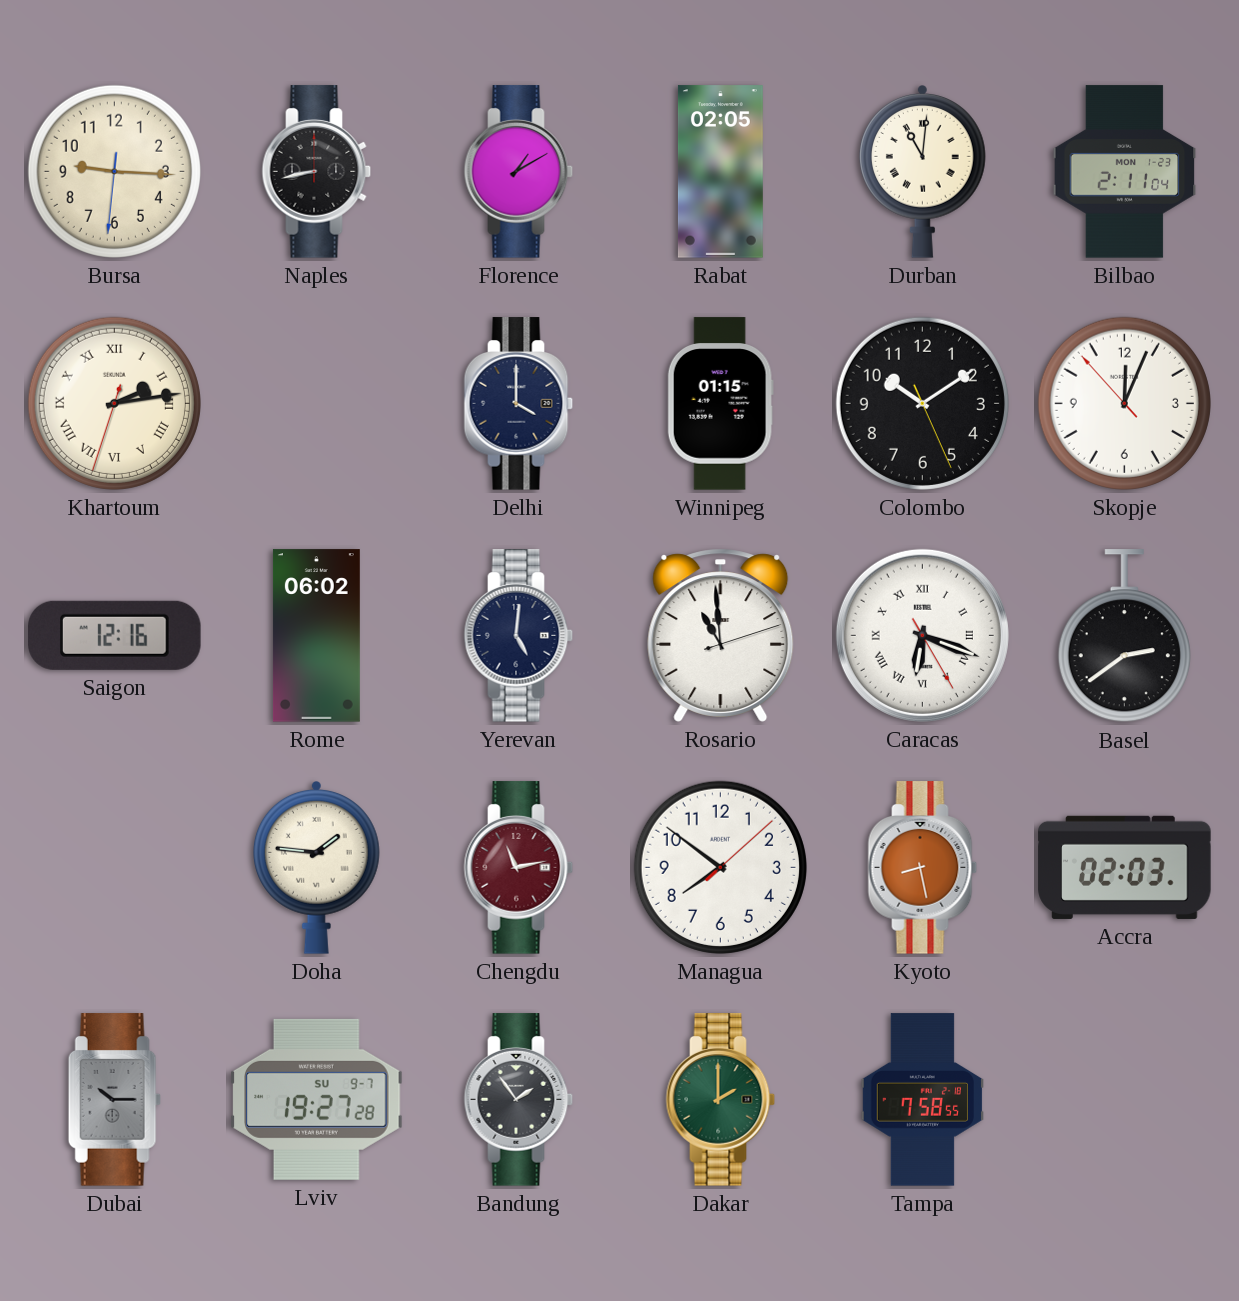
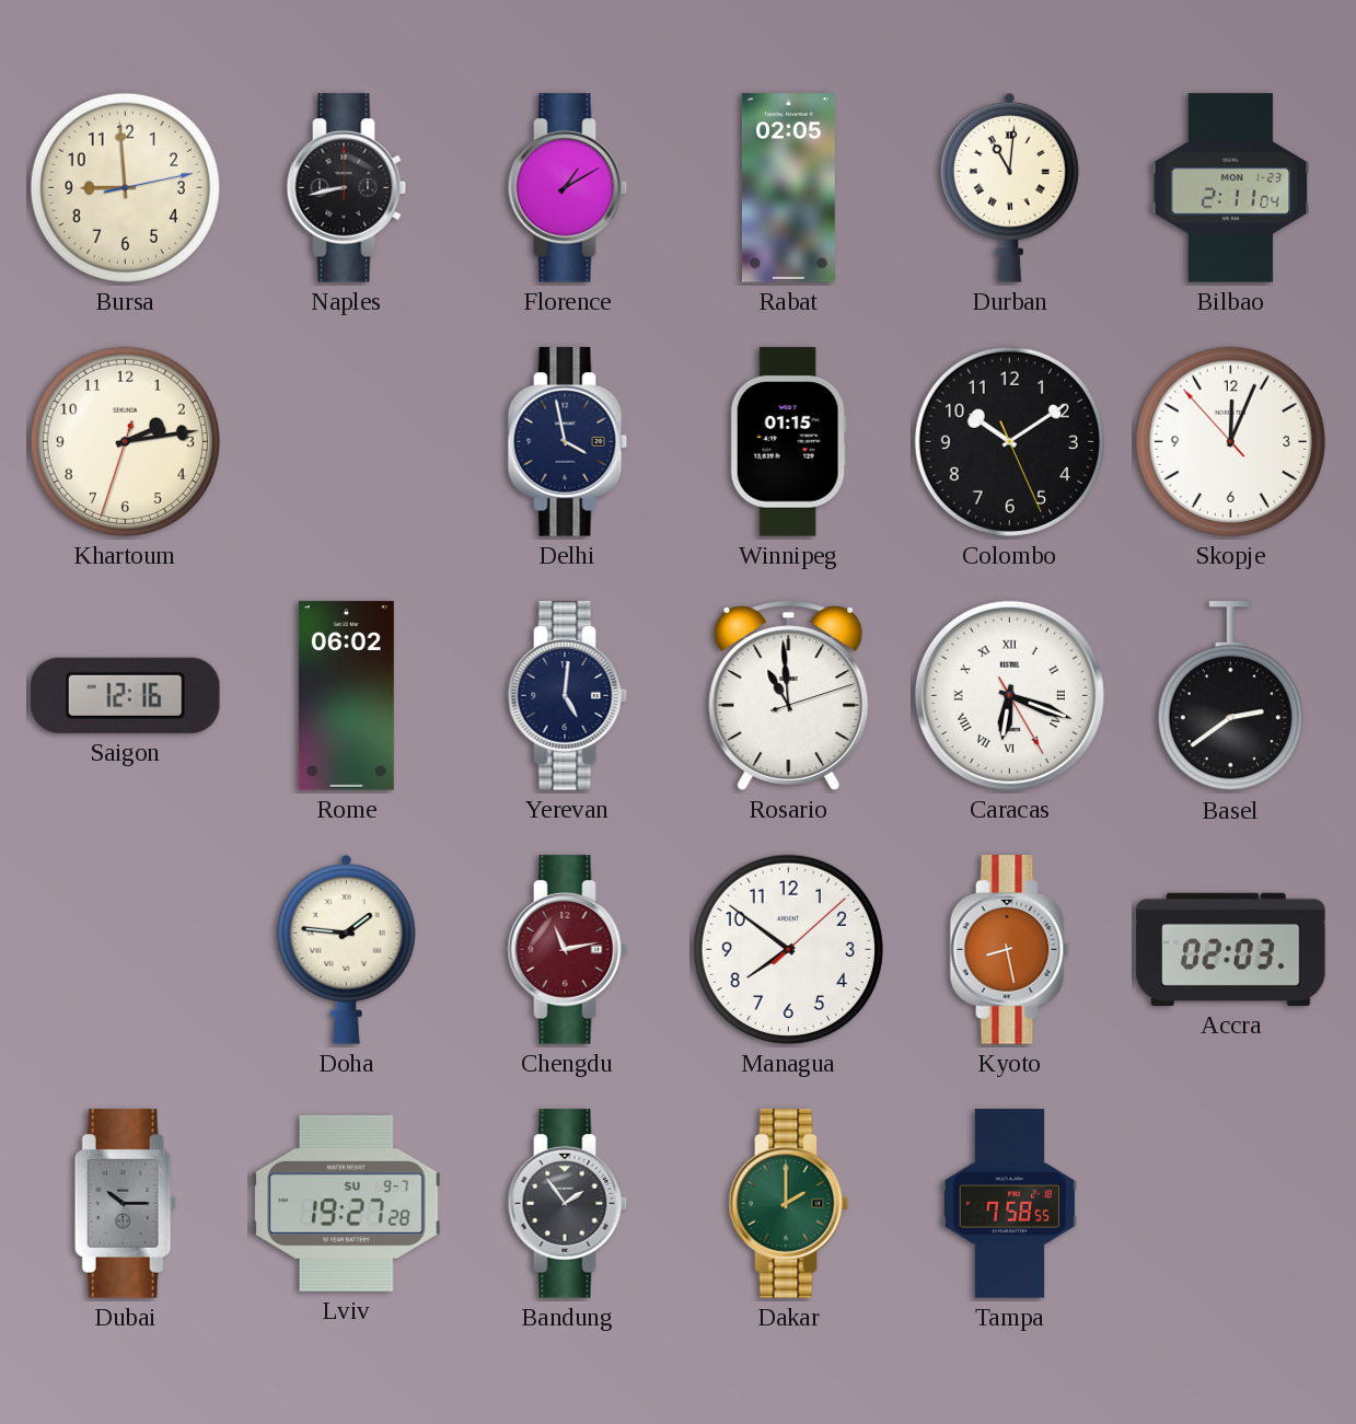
Bursa: 9:15 -> 8:59
Khartoum numerals: Roman -> Arabic
Delhi: 4:00 -> 3:58
